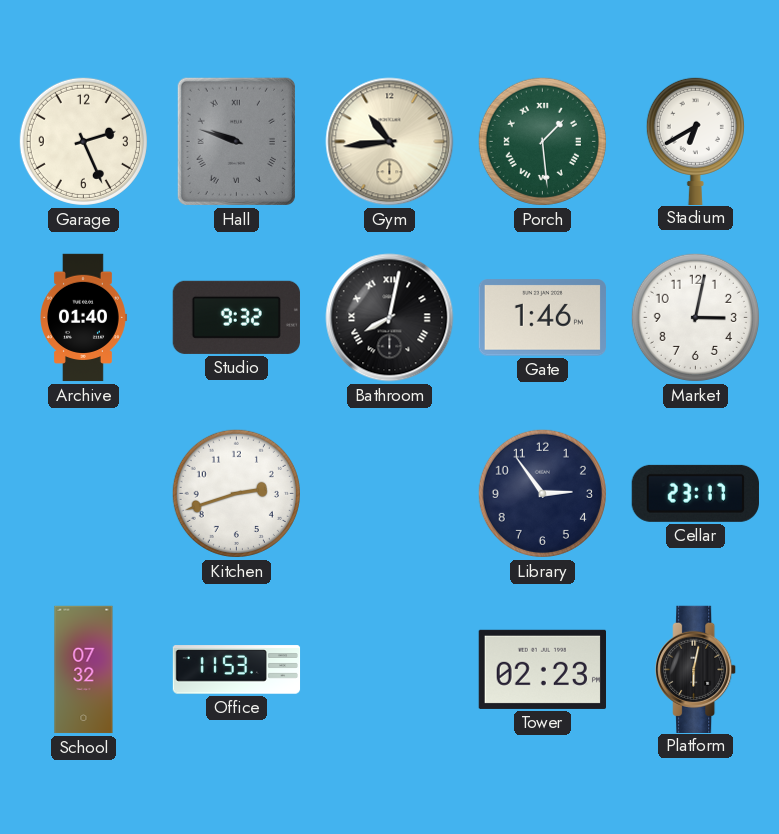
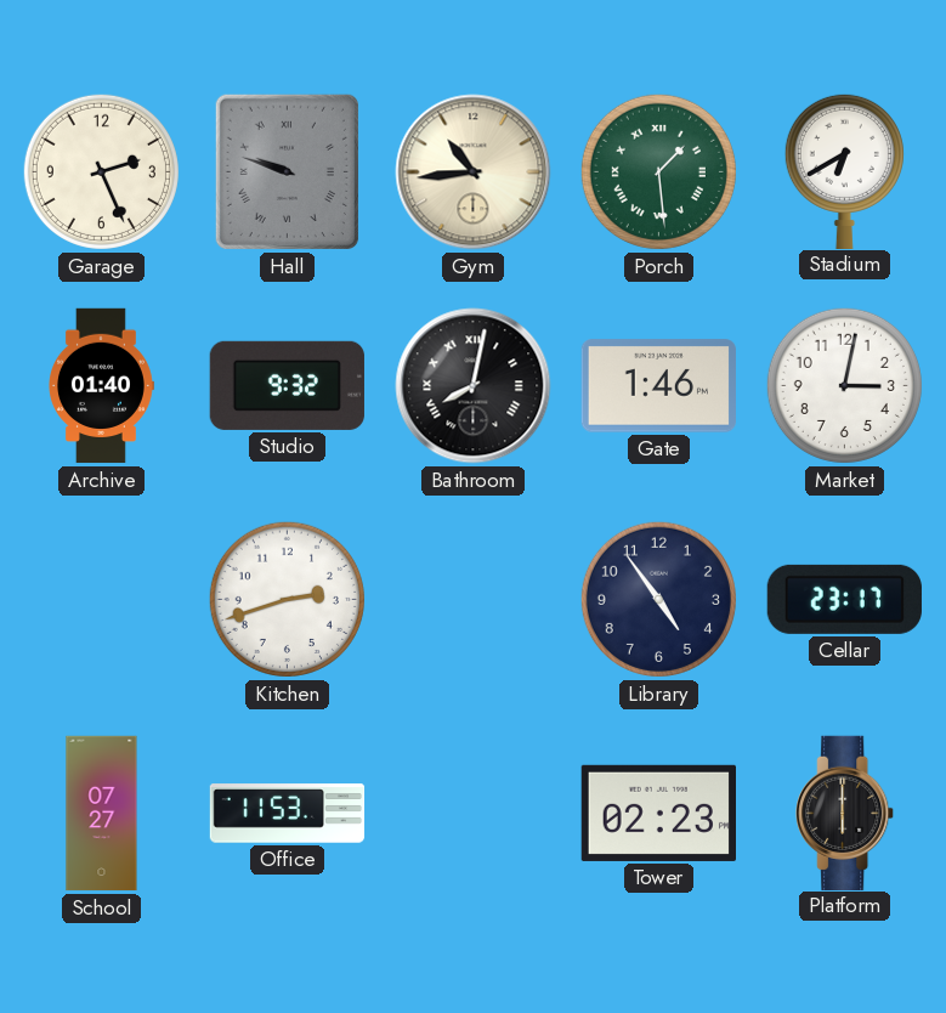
Library: 2:54 -> 4:54
School: 07:32 -> 07:27
Platform: 6:02 -> 6:00
